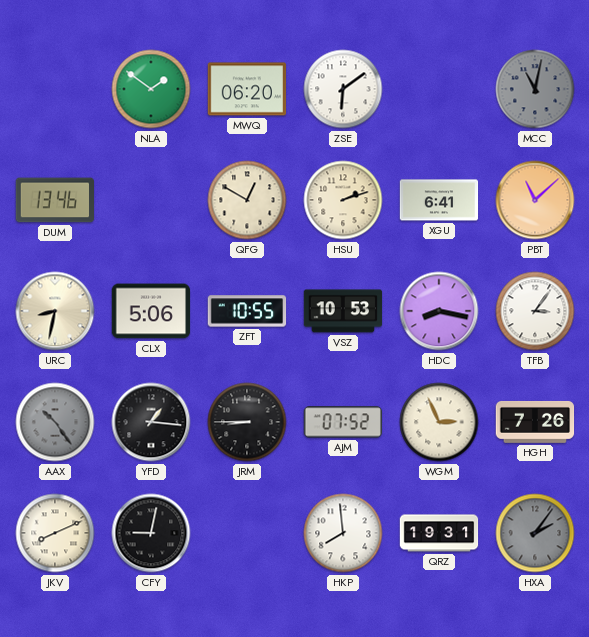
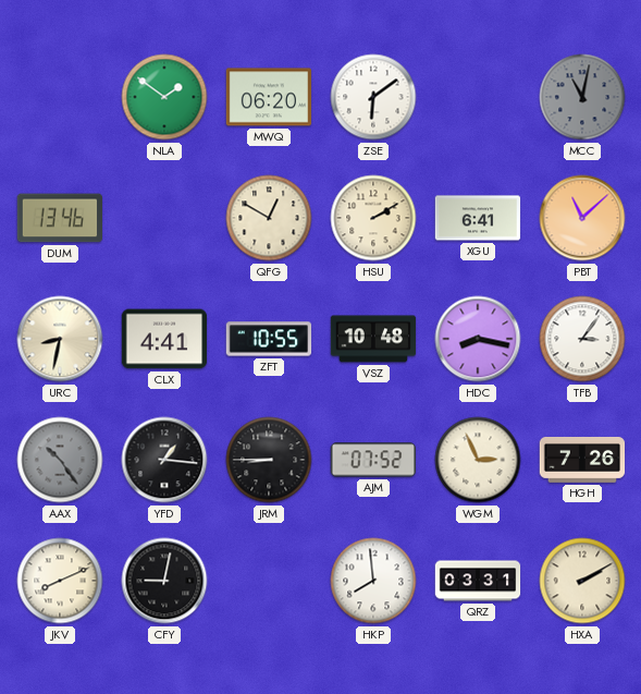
HSU: 2:12 -> 2:10
CLX: 5:06 -> 4:41
VSZ: 10:53 -> 10:48
QRZ: 19:31 -> 03:31
HXA: 2:06 -> 2:10
HXA dial: grey -> cream
